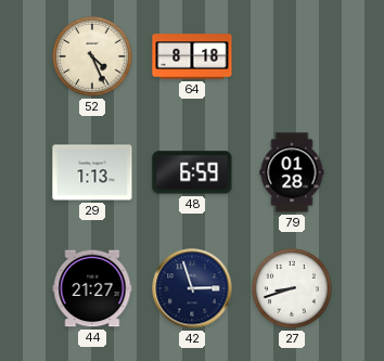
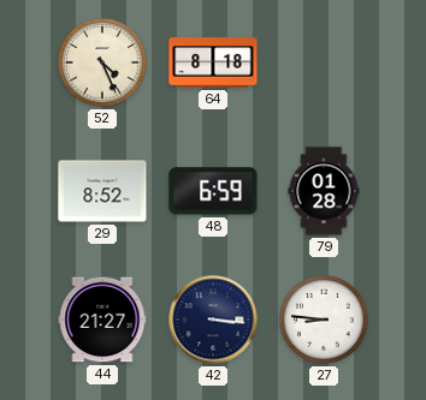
29: 1:13 -> 8:52
42: 2:57 -> 3:16
27: 8:42 -> 8:46
